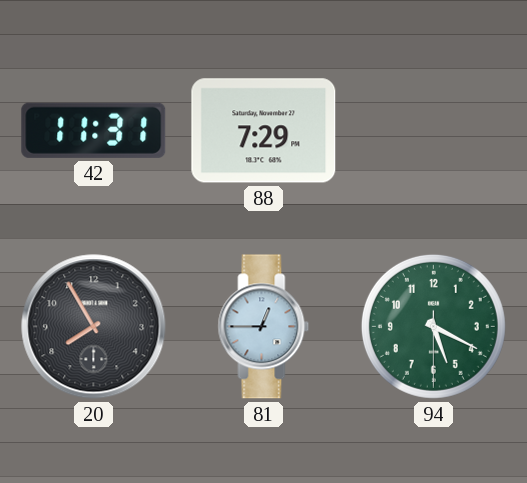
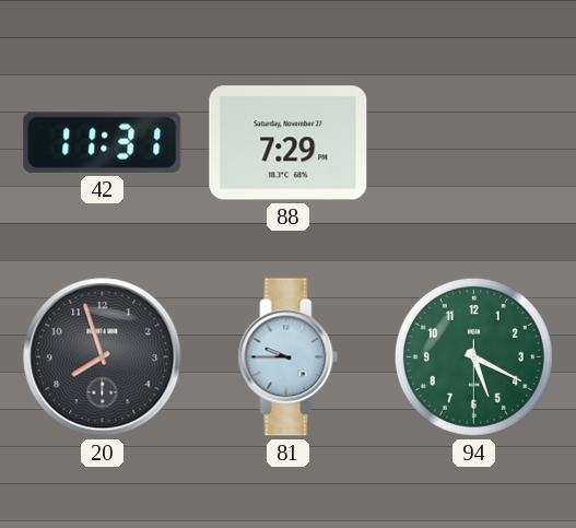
20: 7:55 -> 7:57
81: 12:45 -> 9:45
